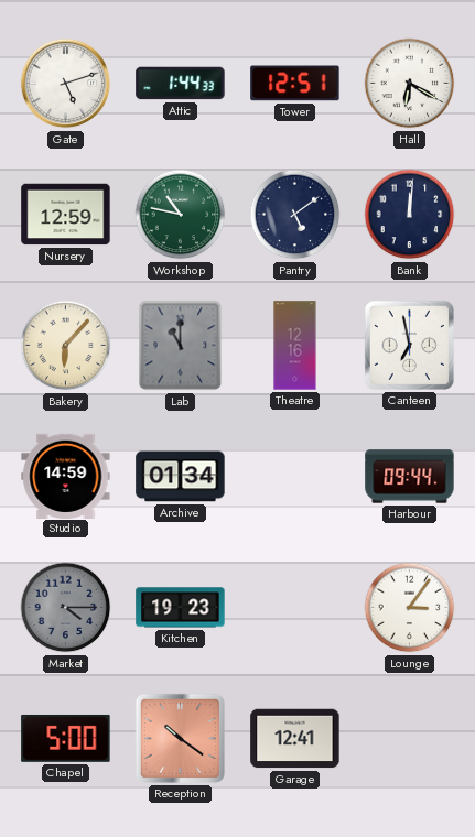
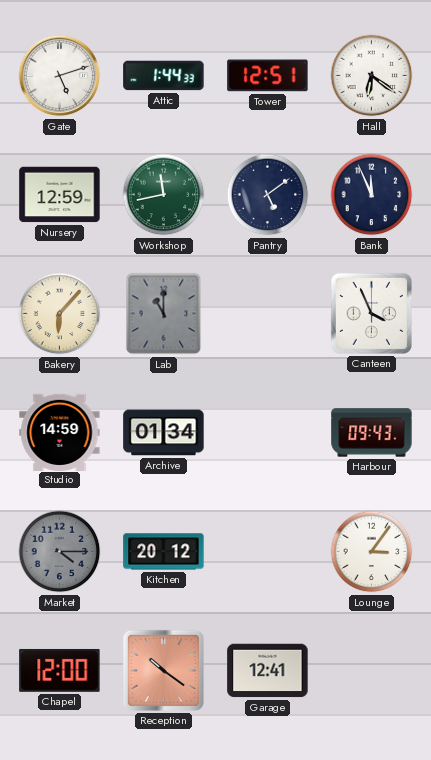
Hall: 6:20 -> 6:21
Workshop: 10:47 -> 11:43
Bank: 12:01 -> 11:56
Theatre: 12:16 -> none
Canteen: 6:58 -> 3:56
Harbour: 09:44 -> 09:43
Kitchen: 19:23 -> 20:12
Chapel: 5:00 -> 12:00
